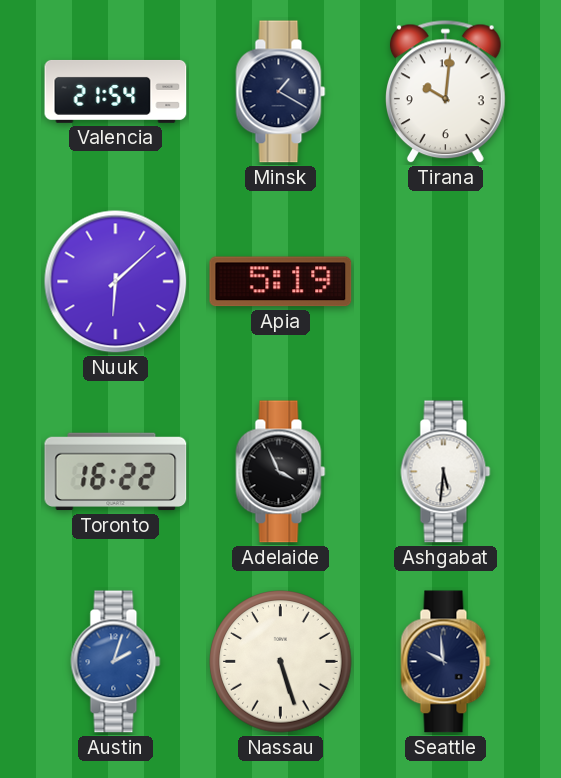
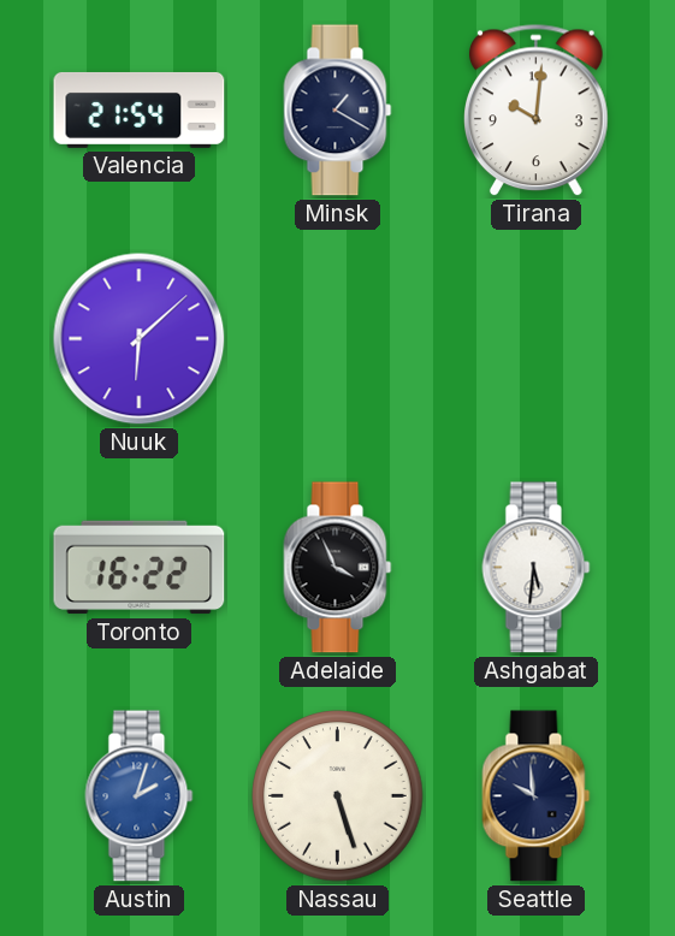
Apia: 5:19 -> none
